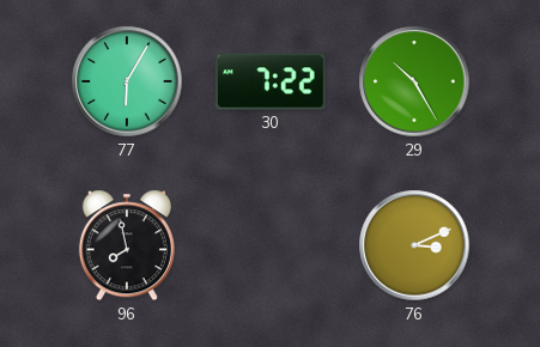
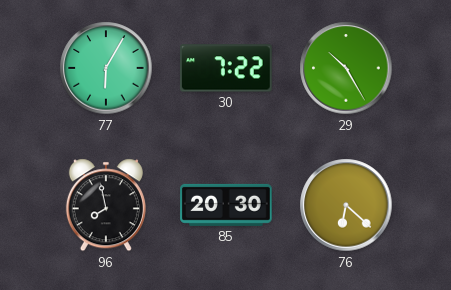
85: none -> 20:30
76: 3:11 -> 6:22
